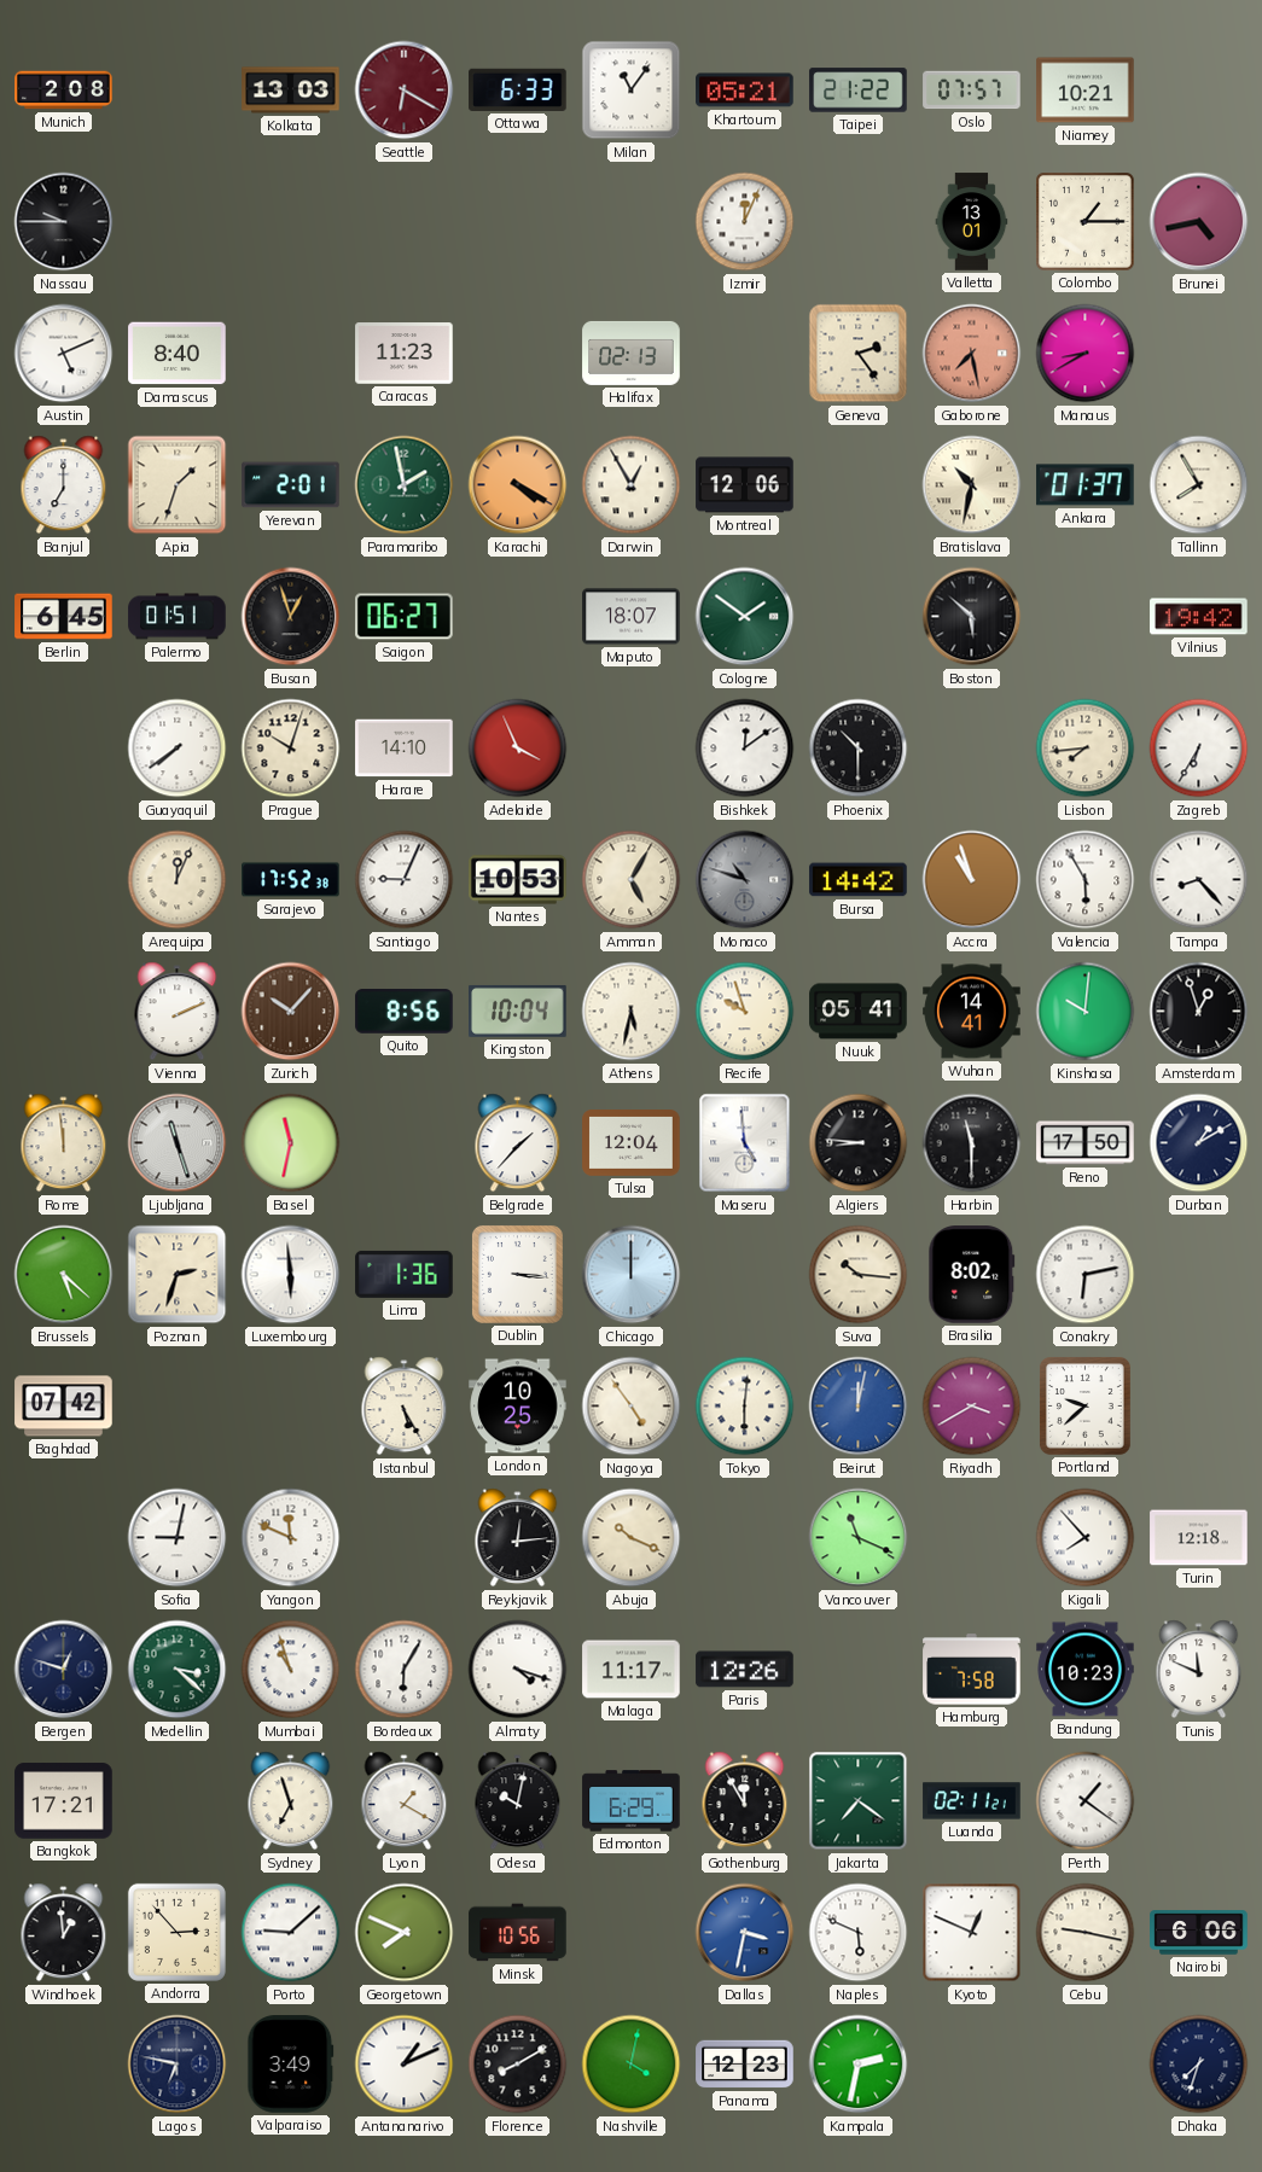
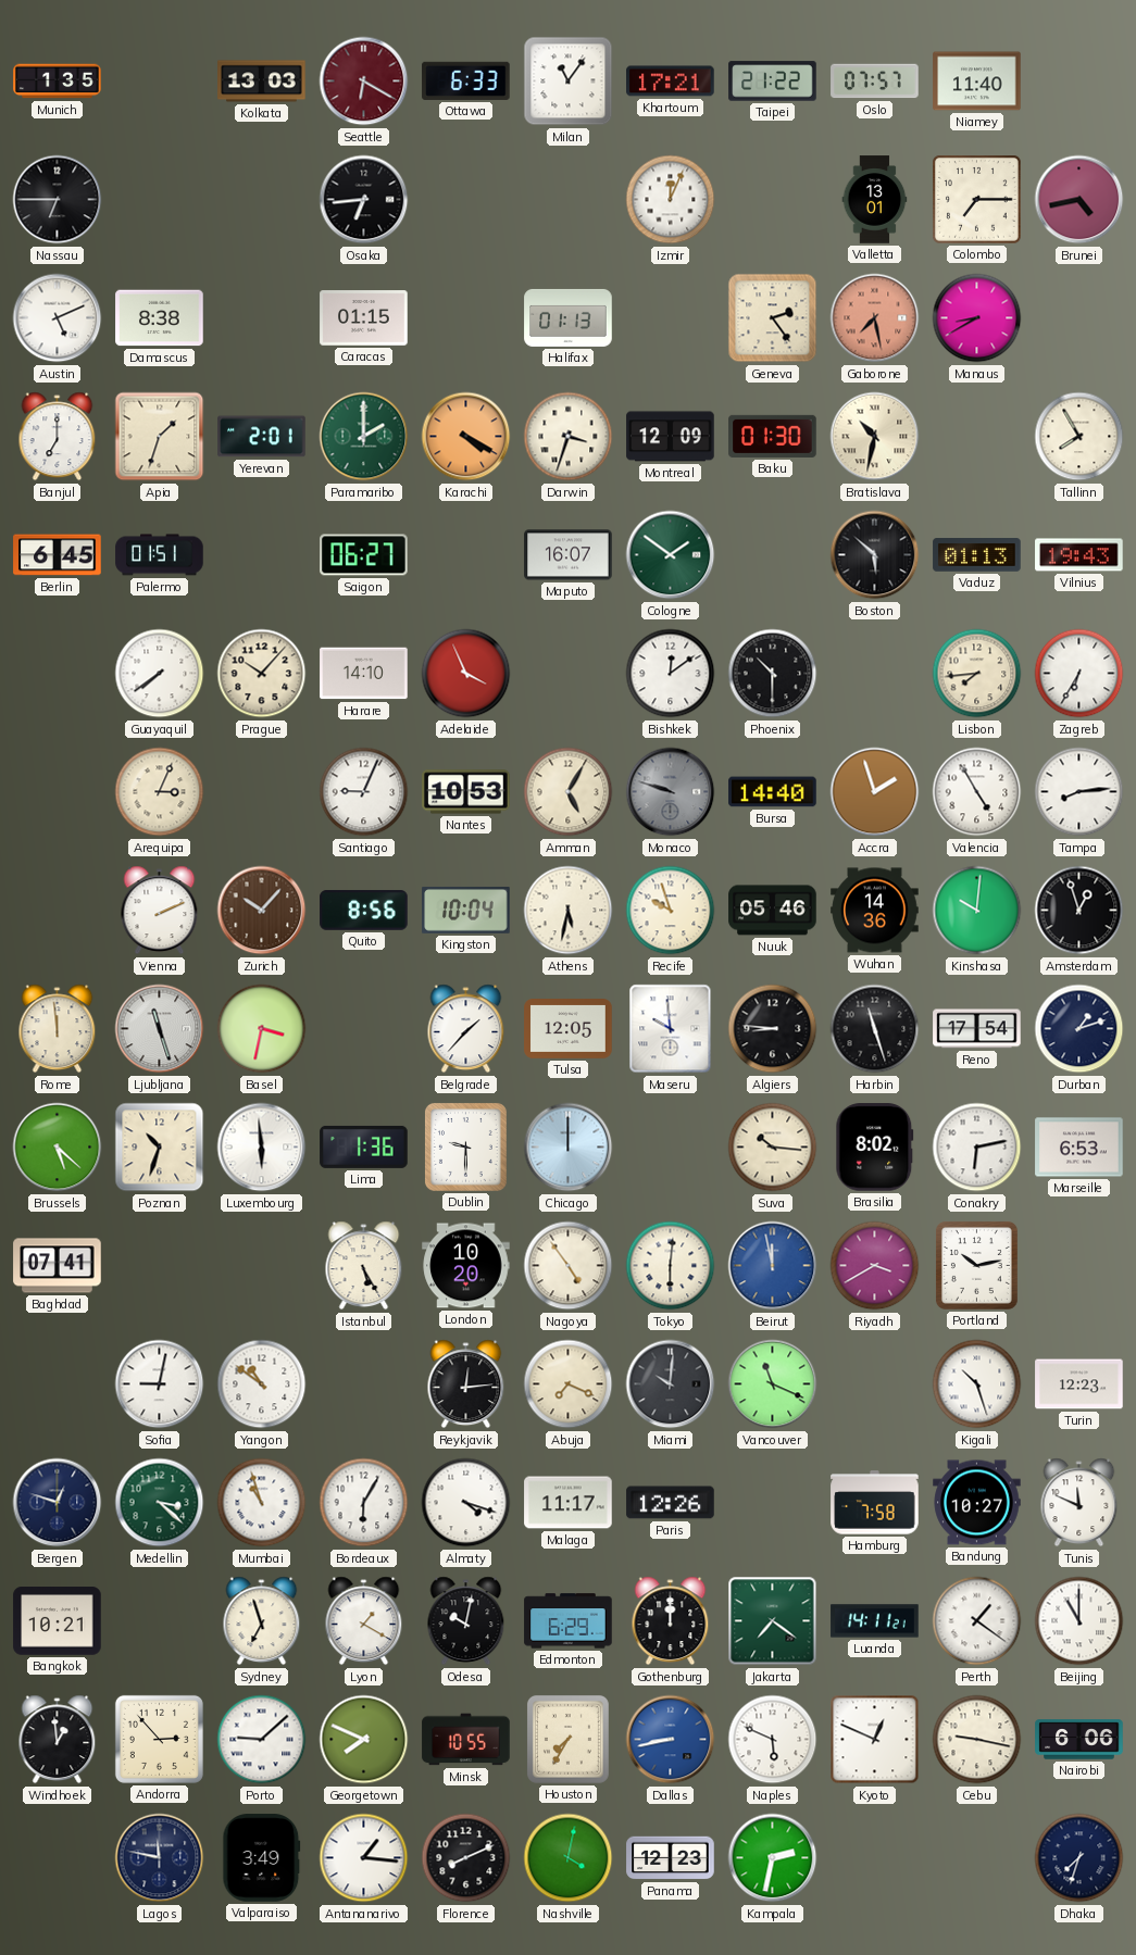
Munich: 2:08 -> 1:35
Khartoum: 05:21 -> 17:21
Niamey: 10:21 -> 11:40
Nassau: 9:45 -> 6:45
Osaka: none -> 6:44
Colombo: 1:15 -> 7:15
Damascus: 8:40 -> 8:38
Caracas: 11:23 -> 01:15
Halifax: 02:13 -> 01:13
Paramaribo: 1:58 -> 2:00
Darwin: 12:55 -> 3:33
Montreal: 12:06 -> 12:09
Baku: none -> 01:30
Ankara: 01:37 -> none
Busan: 12:57 -> none
Maputo: 18:07 -> 16:07
Vaduz: none -> 01:13
Vilnius: 19:42 -> 19:43
Prague: 10:03 -> 10:07
Arequipa: 12:04 -> 3:04
Sarajevo: 17:52 -> none
Monaco: 10:48 -> 9:48
Bursa: 14:42 -> 14:40
Accra: 10:57 -> 1:57
Valencia: 5:55 -> 4:55
Tampa: 8:23 -> 8:14
Nuuk: 05:41 -> 05:46
Wuhan: 14:41 -> 14:36
Basel: 11:32 -> 3:32
Tulsa: 12:04 -> 12:05
Maseru: 4:59 -> 9:59
Harbin: 11:30 -> 11:27
Reno: 17:50 -> 17:54
Durban: 1:10 -> 1:12
Poznan: 2:33 -> 10:33
Dublin: 3:16 -> 9:30
Marseille: none -> 6:53
Baghdad: 07:42 -> 07:41
London: 10:25 -> 10:20
Beirut: 12:02 -> 11:58
Portland: 9:38 -> 10:13
Yangon: 11:49 -> 10:51
Abuja: 10:19 -> 7:19
Miami: none -> 10:01
Kigali: 7:53 -> 10:27
Turin: 12:18 -> 12:23
Bandung: 10:23 -> 10:27
Bangkok: 17:21 -> 10:21
Gothenburg: 11:55 -> 12:00
Luanda: 02:11 -> 14:11
Beijing: none -> 11:00
Minsk: 10:56 -> 10:55
Houston: none -> 7:35
Dallas: 3:32 -> 8:43
Lagos: 6:47 -> 11:47
Antananarivo: 1:11 -> 1:16
Florence: 8:10 -> 8:11
